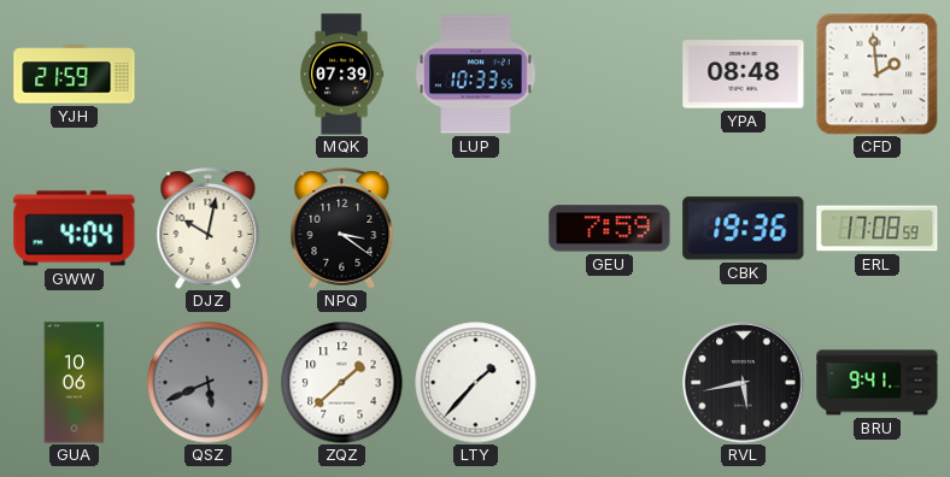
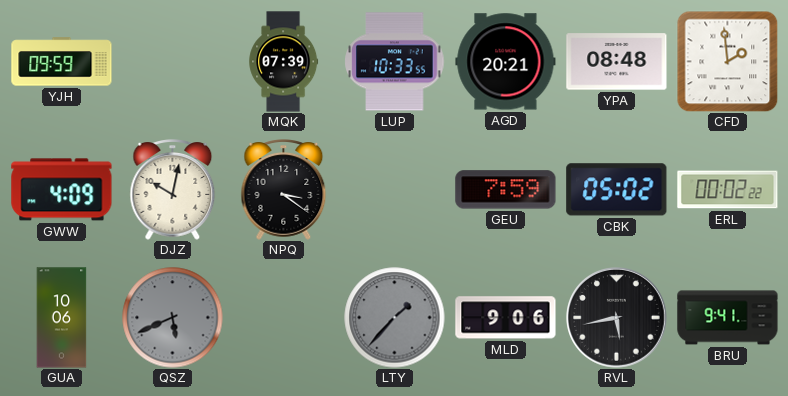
YJH: 21:59 -> 09:59
AGD: none -> 20:21
GWW: 4:04 -> 4:09
CBK: 19:36 -> 05:02
ERL: 17:08 -> 00:02
ZQZ: 1:38 -> none
LTY dial: white -> grey
MLD: none -> 9:06
